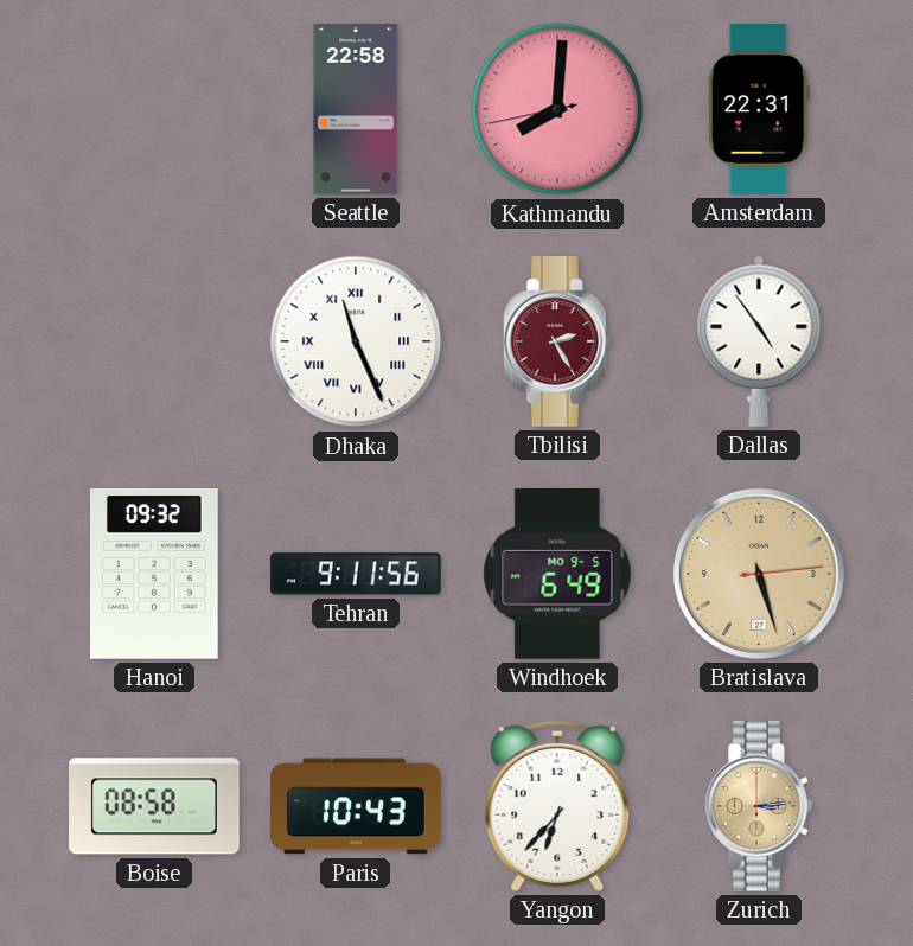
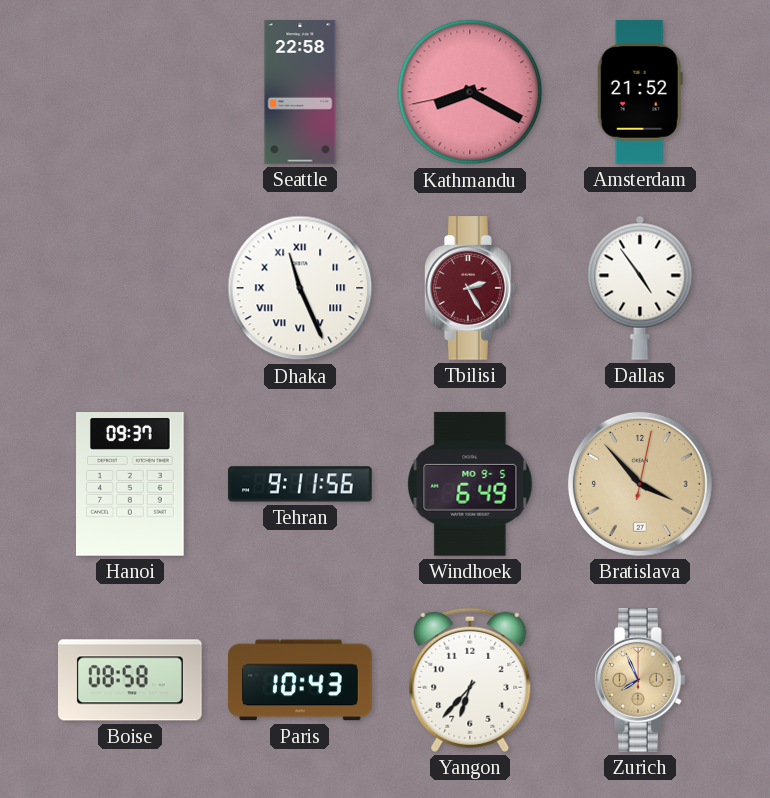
Kathmandu: 8:00 -> 8:19
Amsterdam: 22:31 -> 21:52
Hanoi: 09:32 -> 09:37
Bratislava: 5:27 -> 3:53
Zurich: 3:14 -> 7:56
